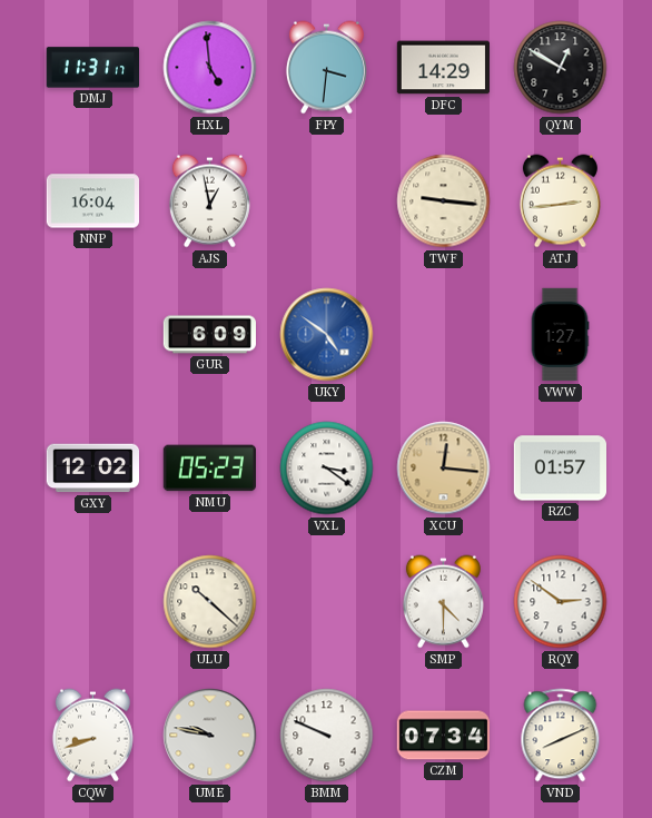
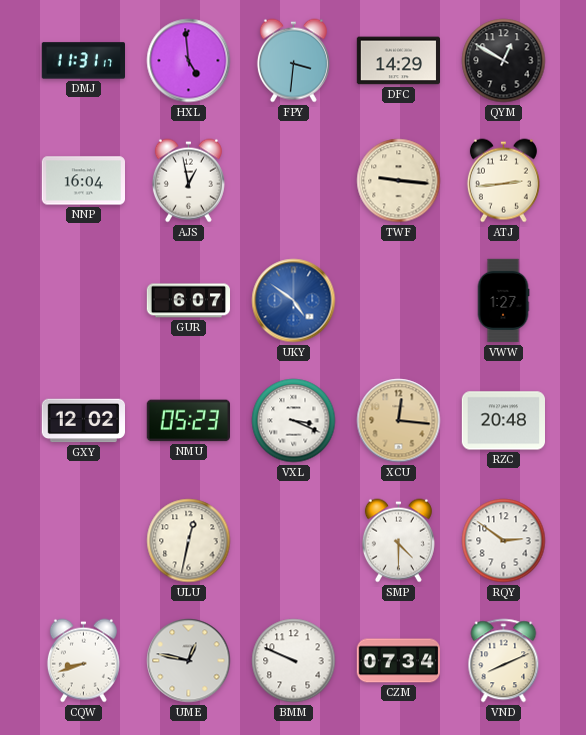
GUR: 6:09 -> 6:07
VXL: 3:21 -> 3:19
RZC: 01:57 -> 20:48
ULU: 10:22 -> 12:32
UME: 9:47 -> 12:47
